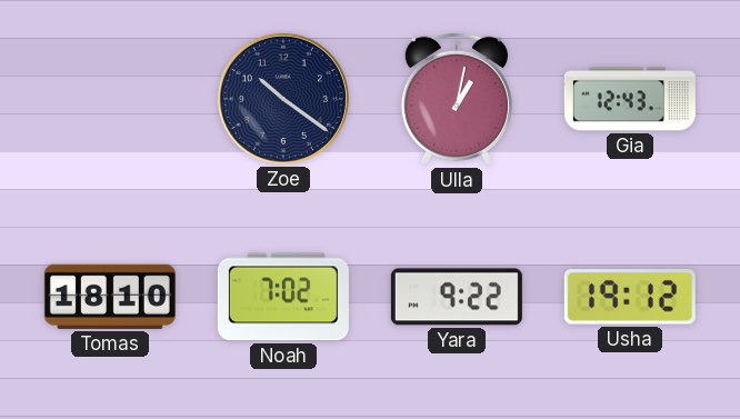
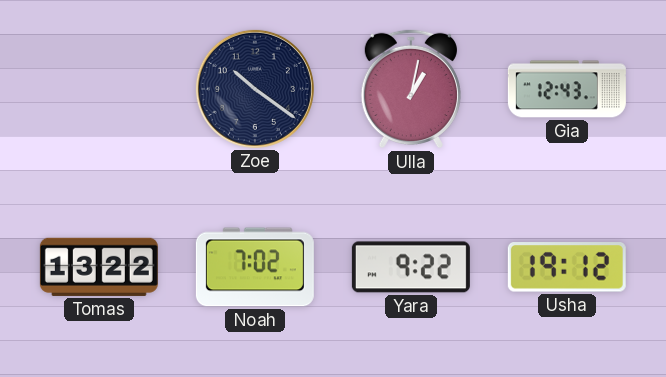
Tomas: 18:10 -> 13:22
